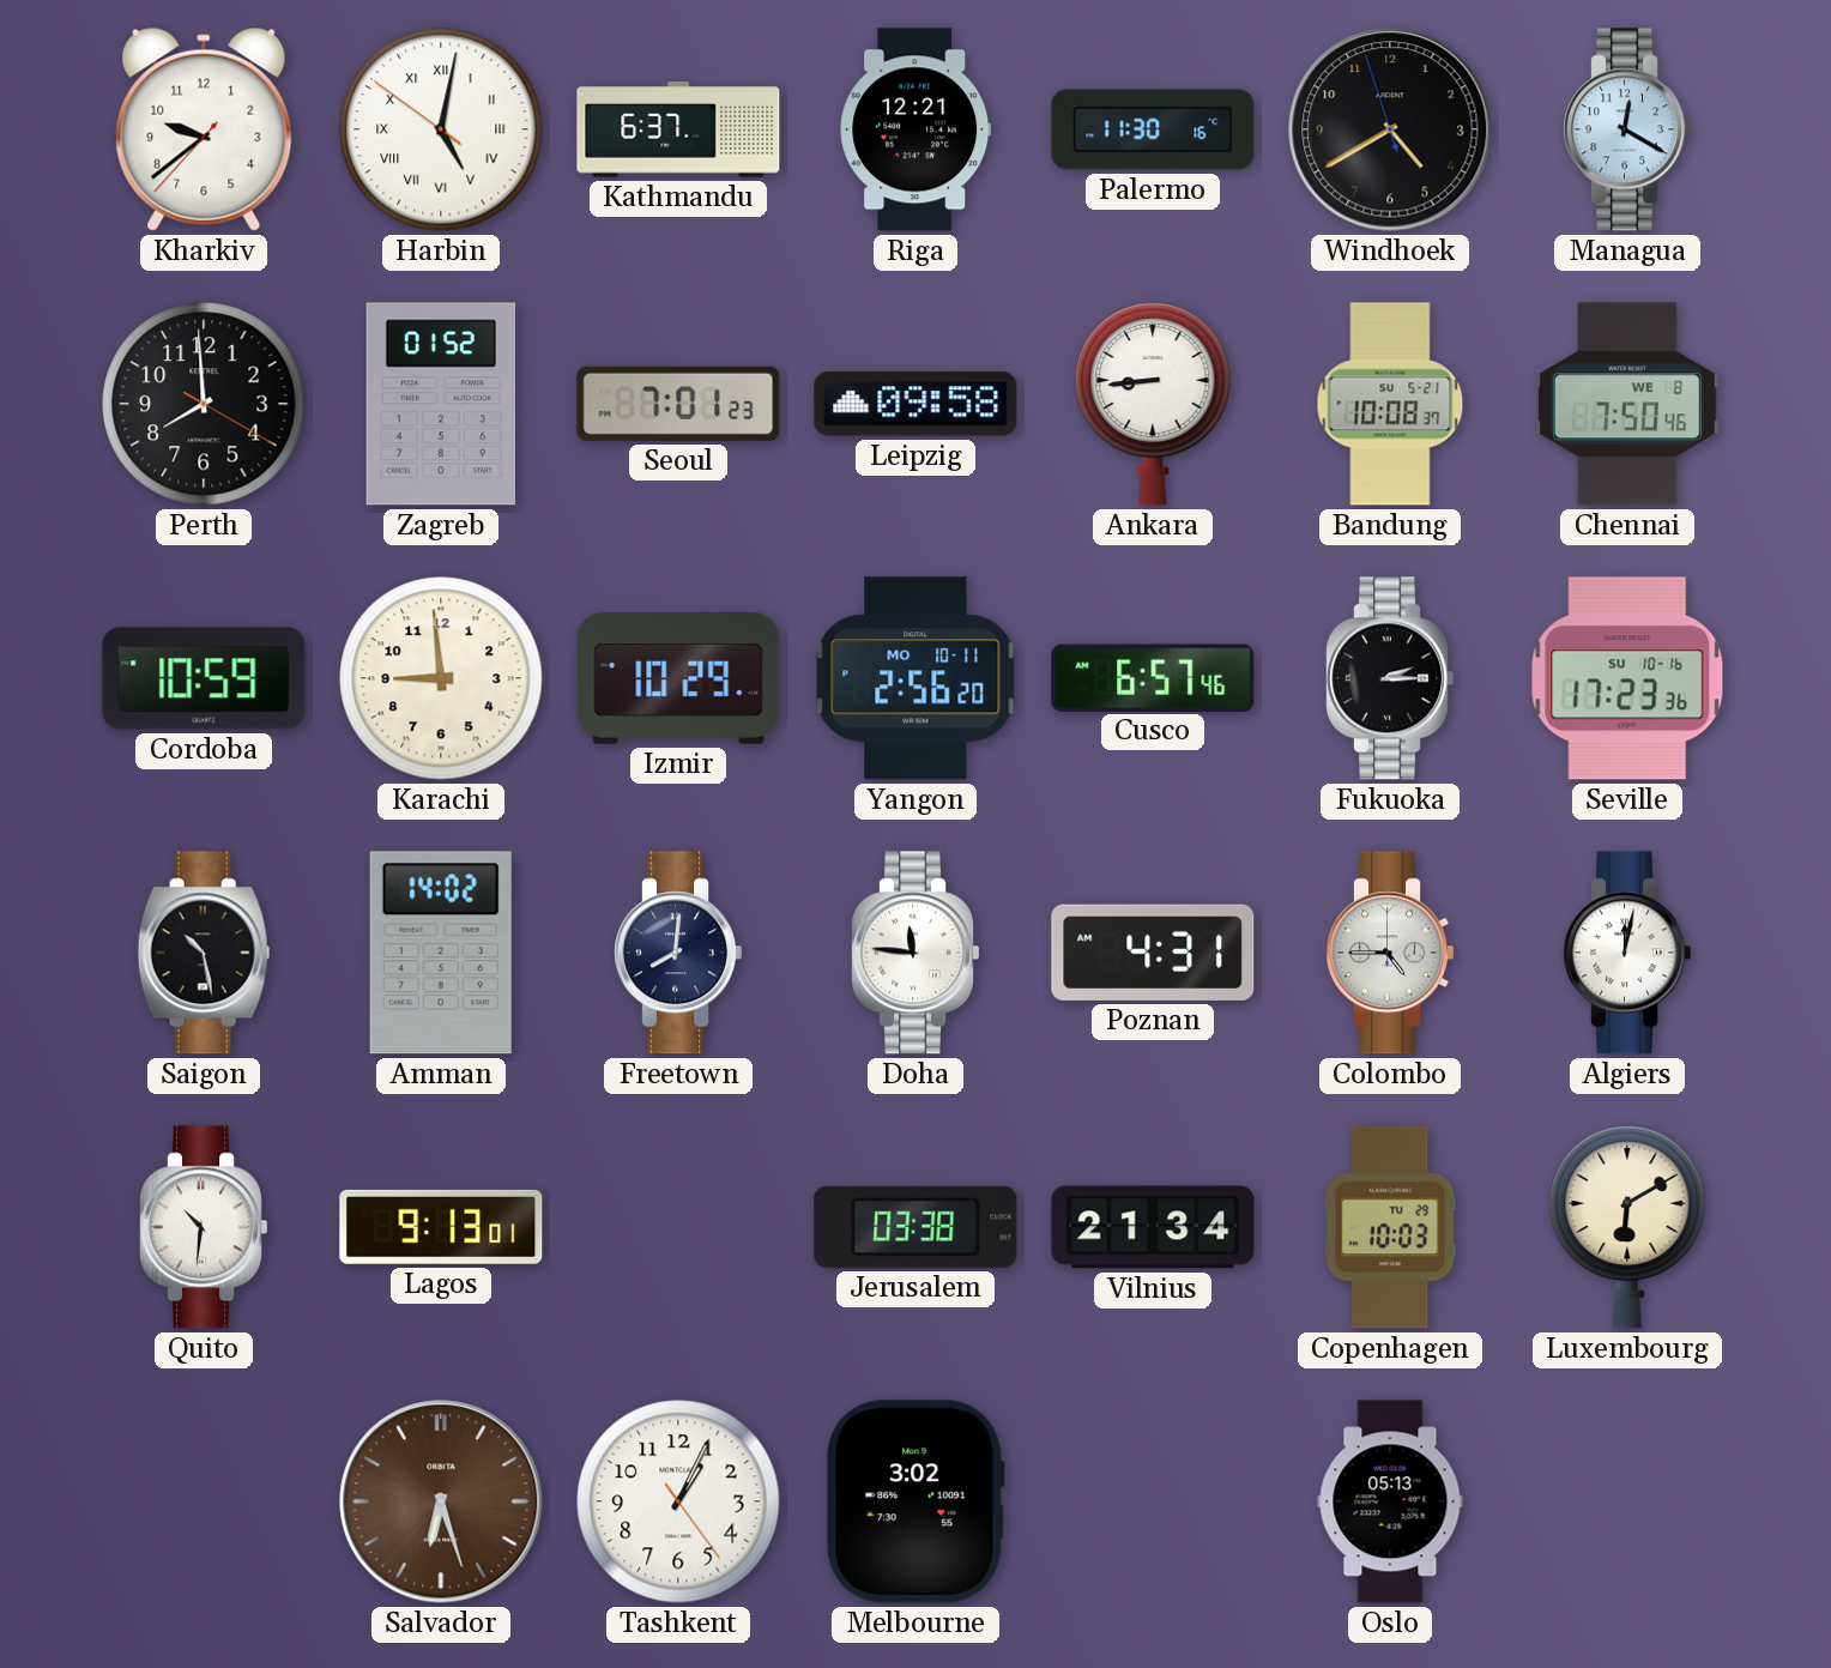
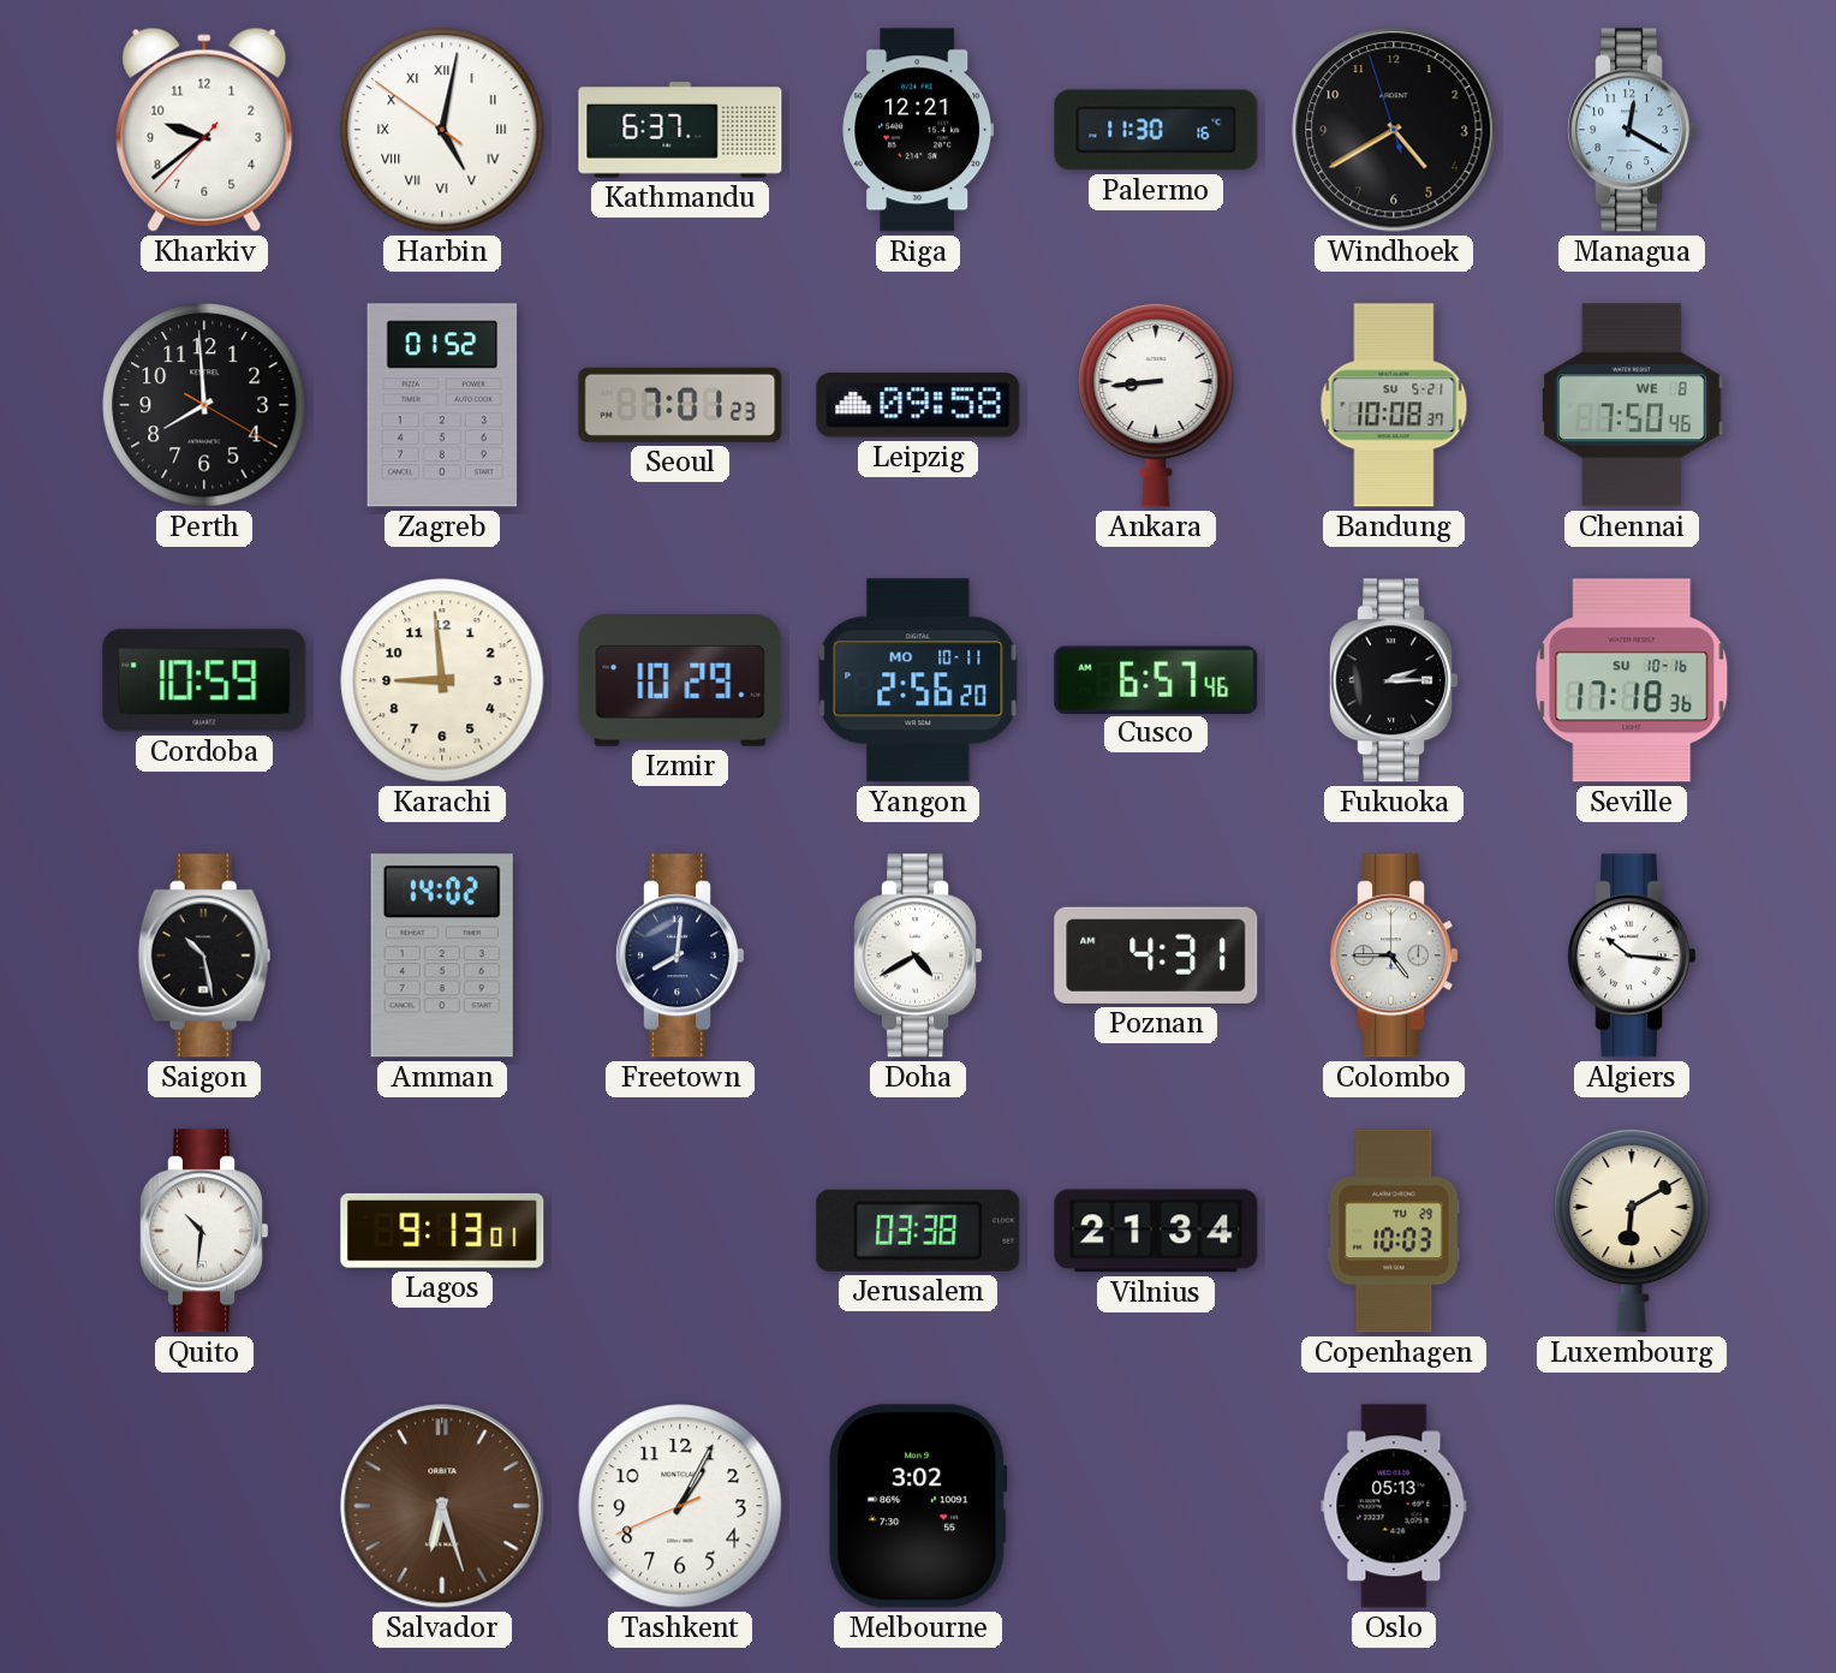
Seville: 17:23 -> 17:18
Doha: 11:46 -> 4:40
Algiers: 12:02 -> 10:16
Tashkent: 1:04:24 -> 1:04:41
